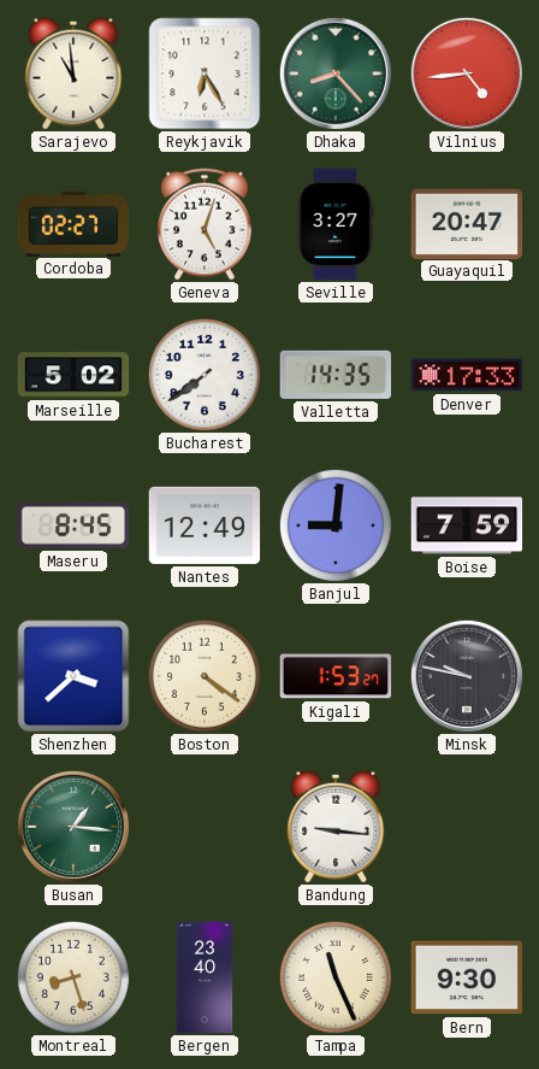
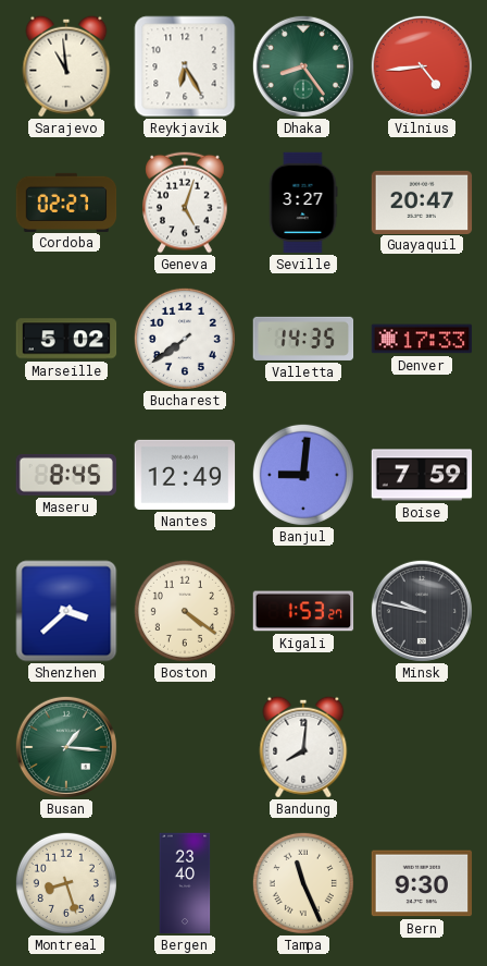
Dhaka: 8:23 -> 8:24
Bandung: 9:16 -> 8:01
